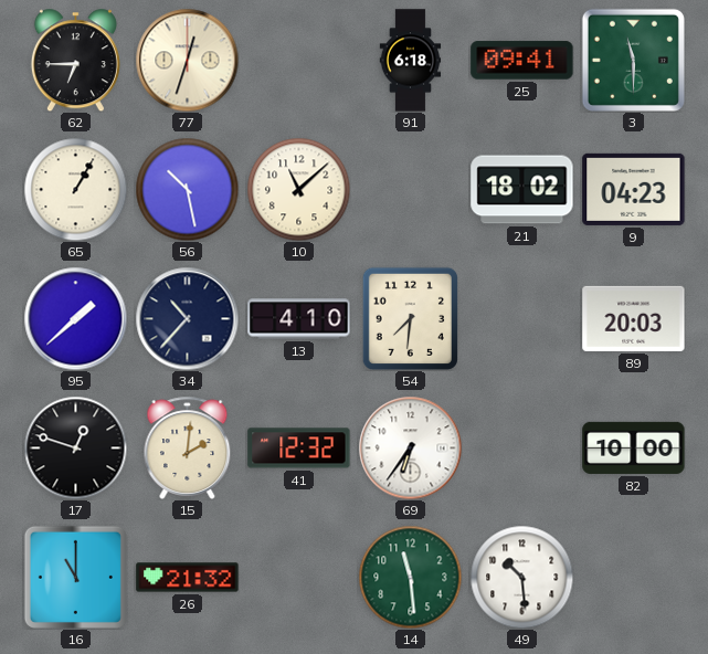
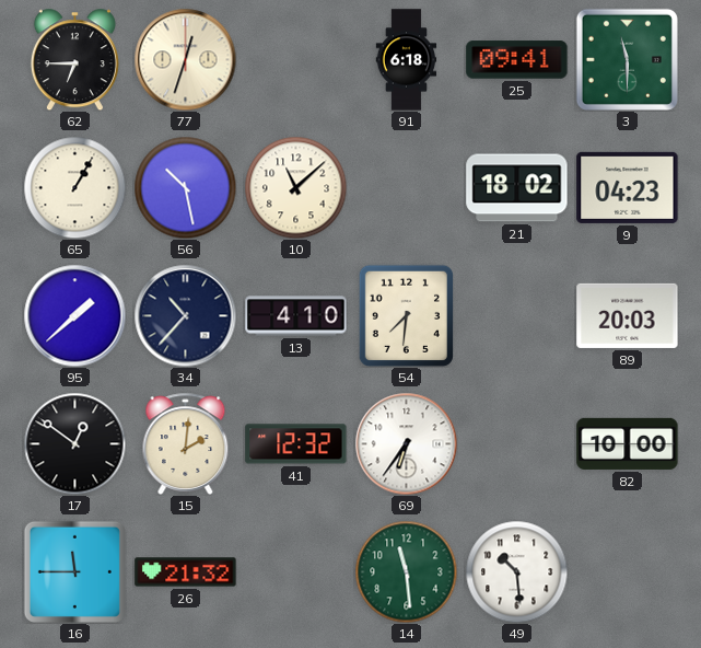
17: 12:48 -> 12:51
16: 11:00 -> 11:45
